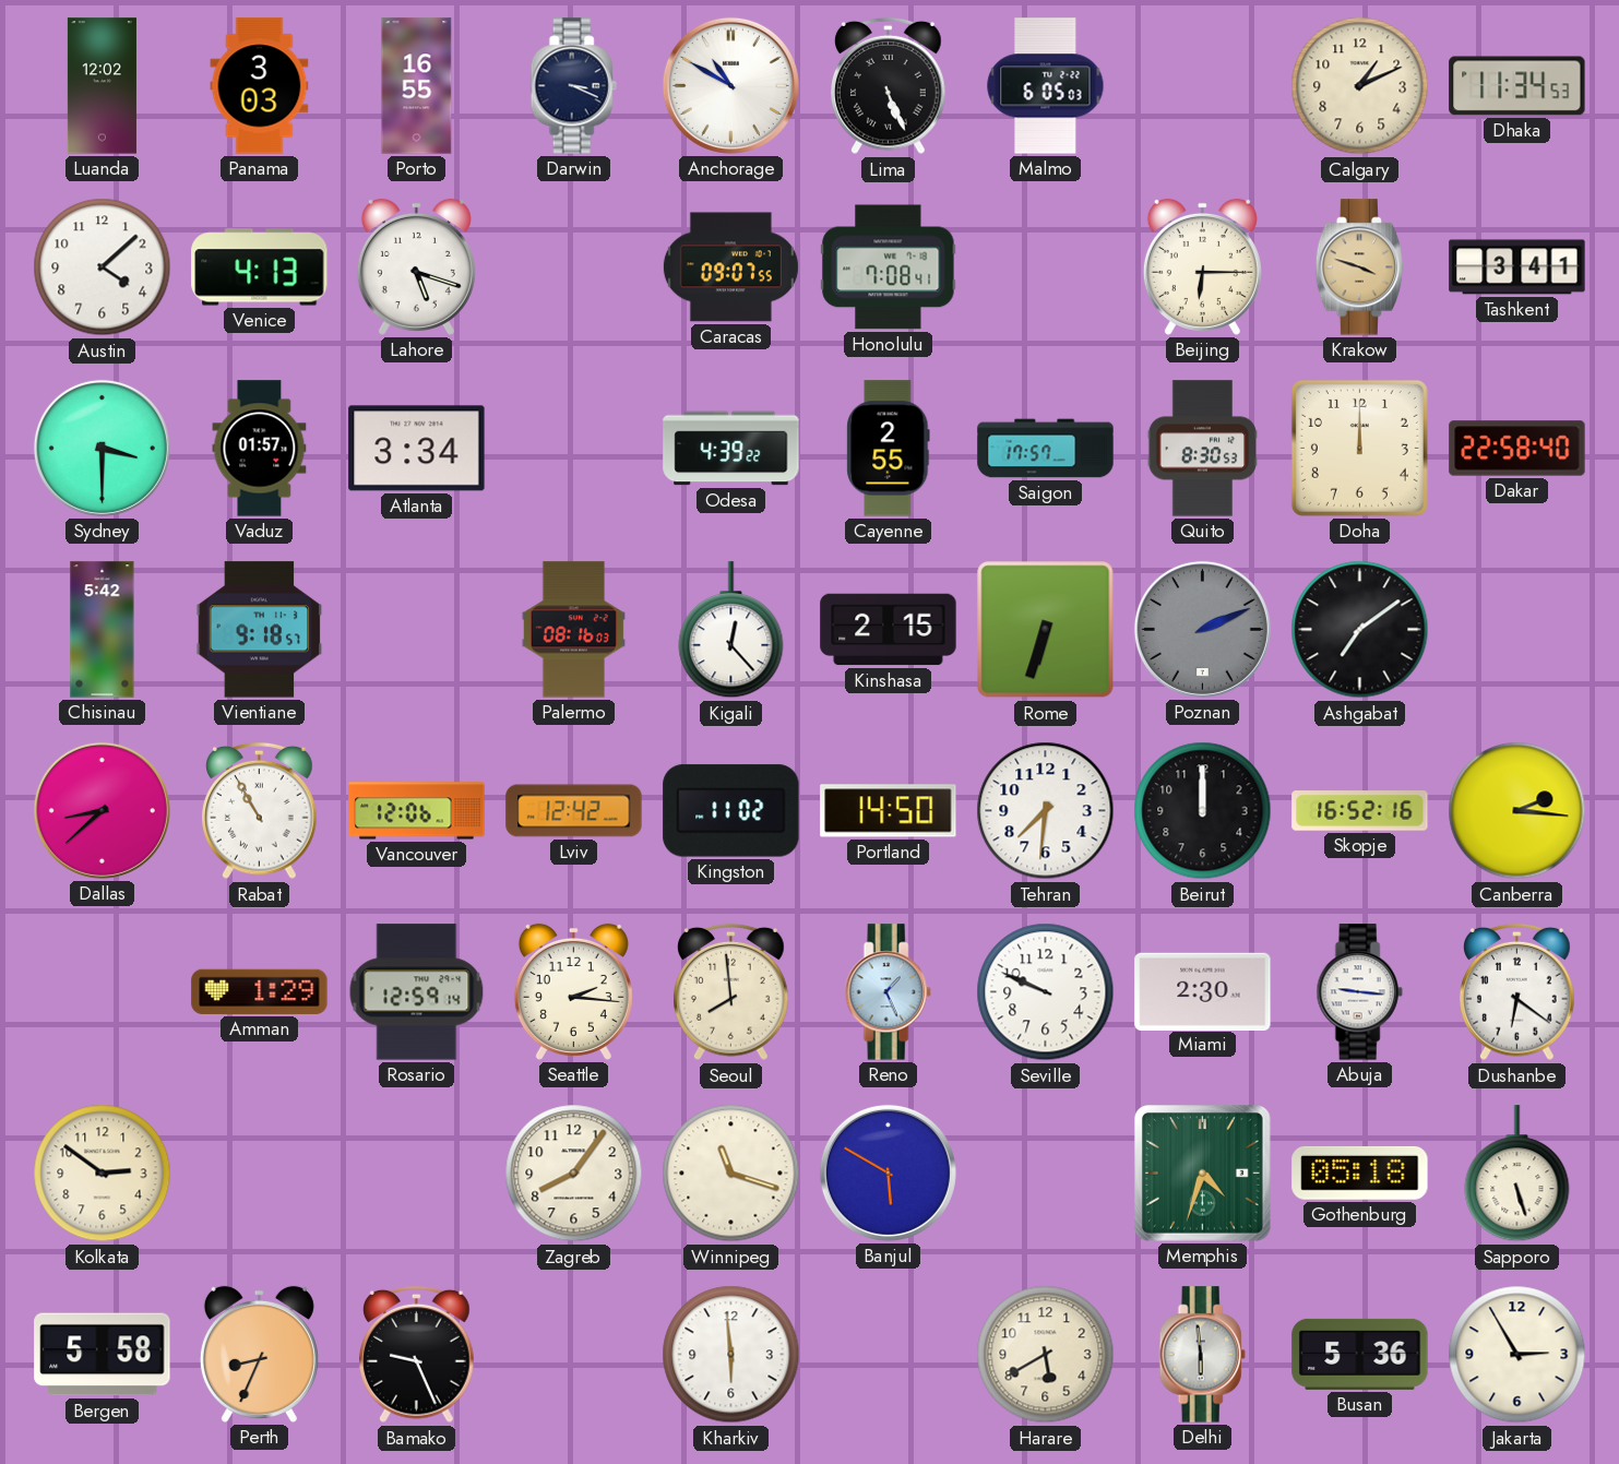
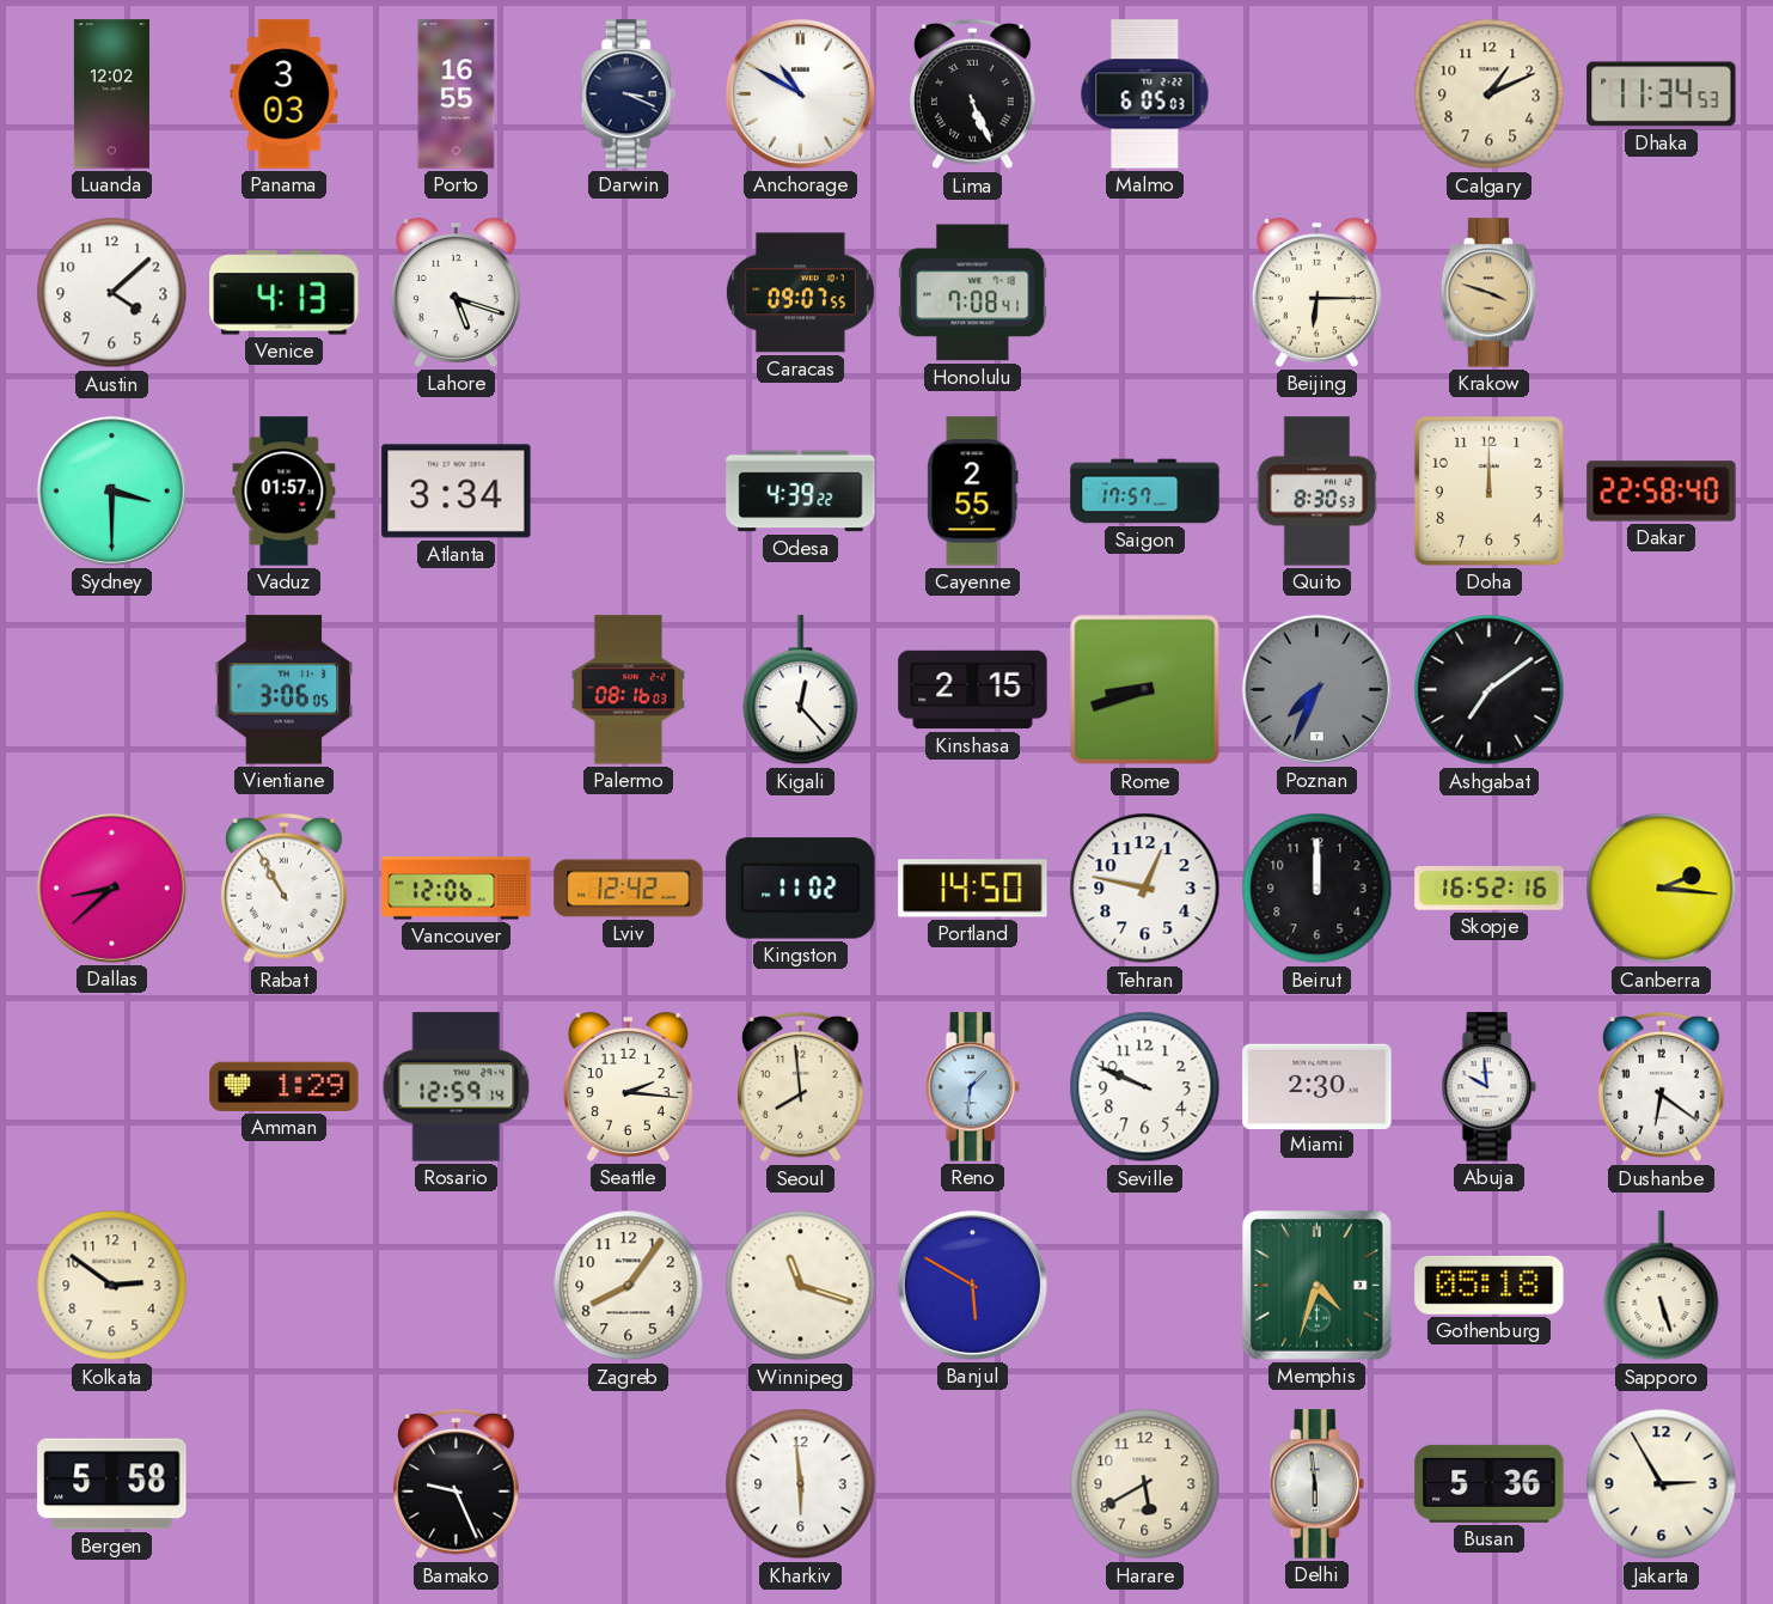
Tashkent: 3:41 -> none
Chisinau: 5:42 -> none
Vientiane: 9:18 -> 3:06
Rome: 6:33 -> 8:42
Poznan: 2:11 -> 7:34
Tehran: 7:31 -> 12:47
Reno: 1:26 -> 1:31
Abuja: 9:16 -> 9:59
Perth: 8:34 -> none
